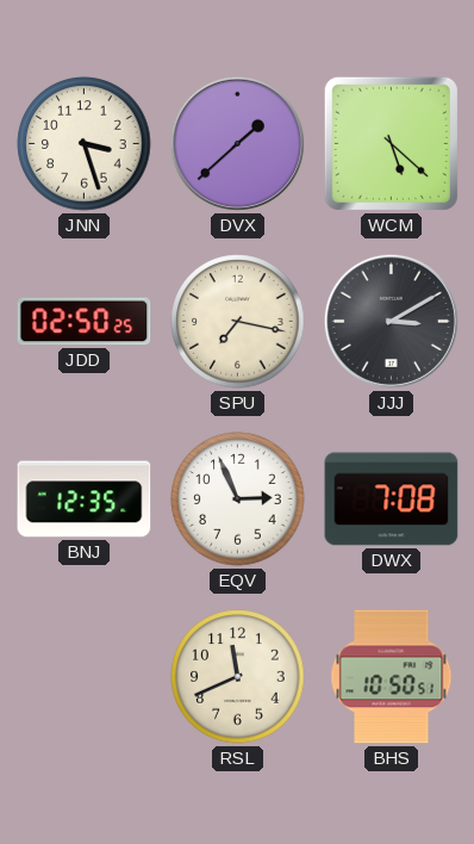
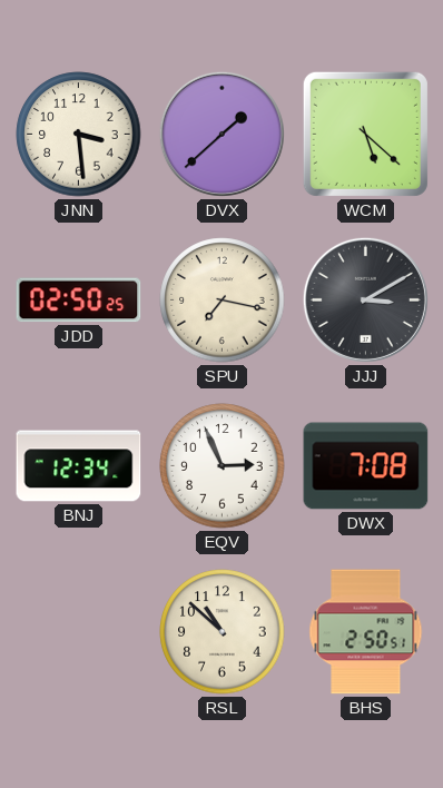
JNN: 3:27 -> 3:29
BNJ: 12:35 -> 12:34
RSL: 11:41 -> 10:52
BHS: 10:50 -> 2:50
